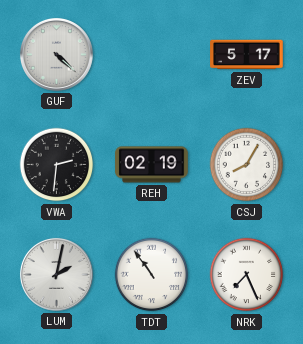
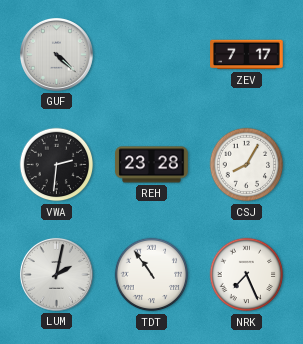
ZEV: 5:17 -> 7:17
REH: 02:19 -> 23:28
